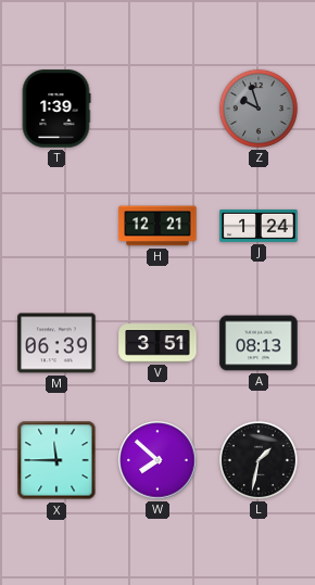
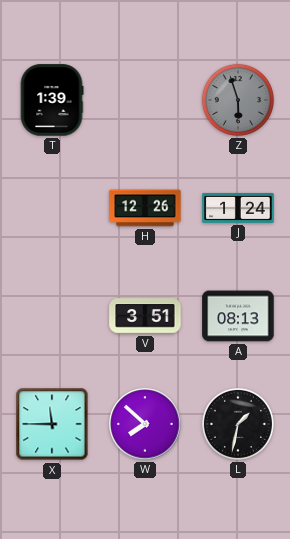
Z: 9:57 -> 5:57
H: 12:21 -> 12:26
M: 06:39 -> none
